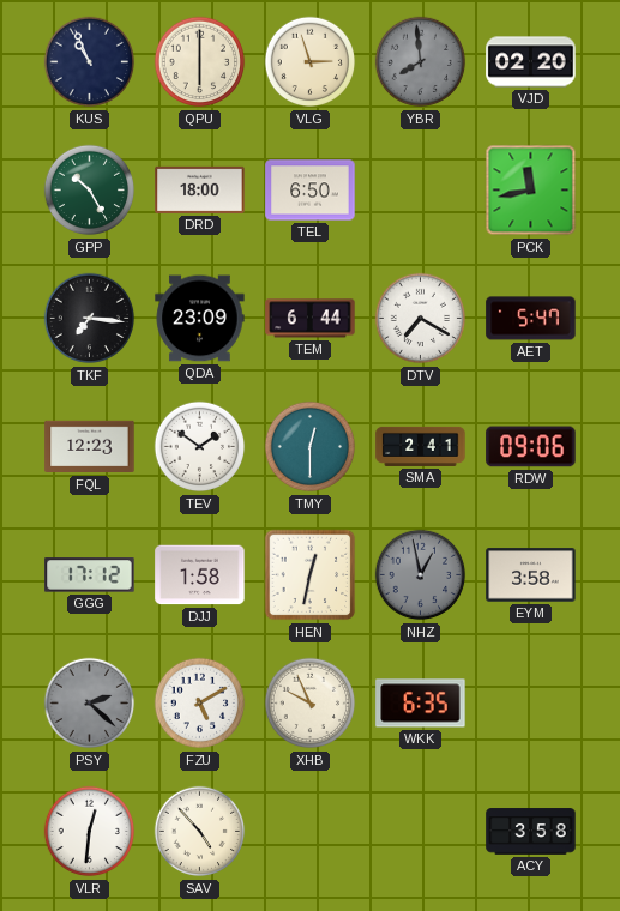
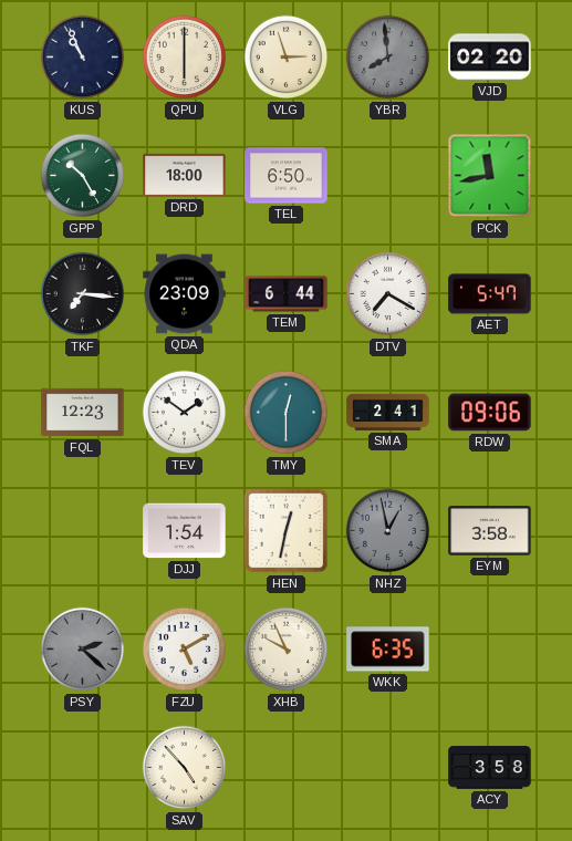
GGG: 17:12 -> none
DJJ: 1:58 -> 1:54
VLR: 12:31 -> none
